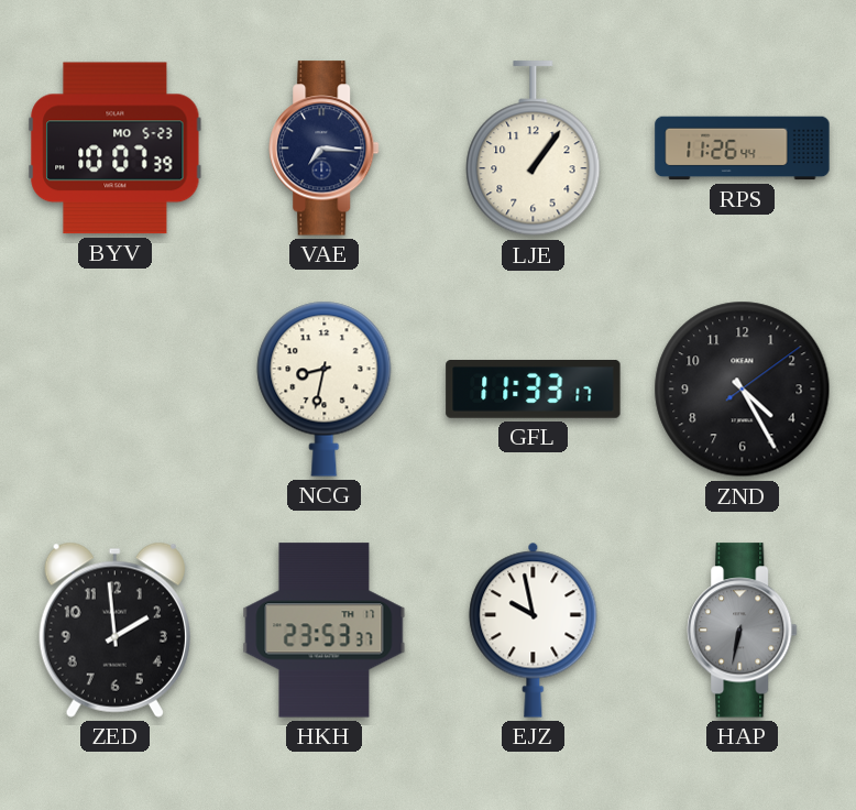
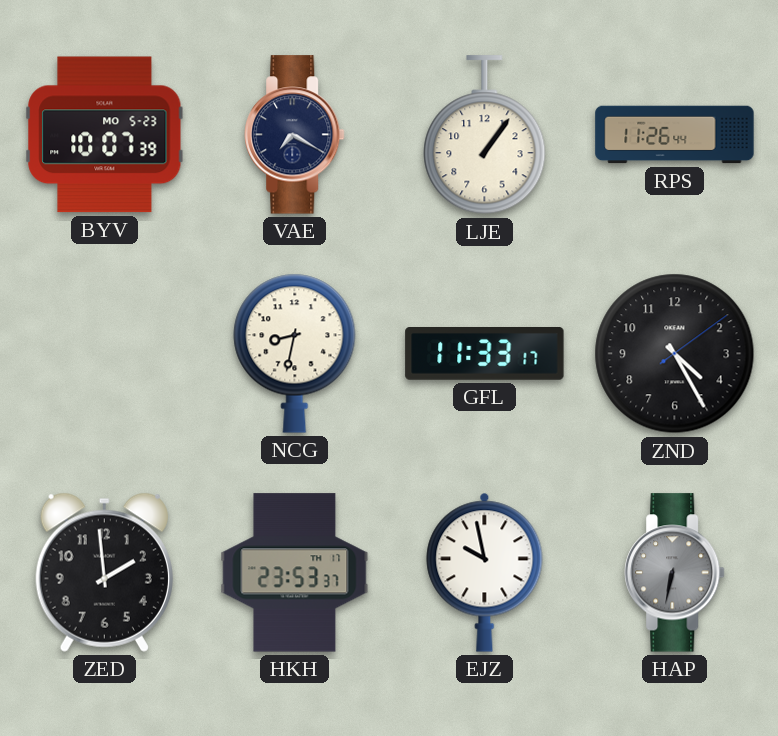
VAE: 7:16 -> 7:20
